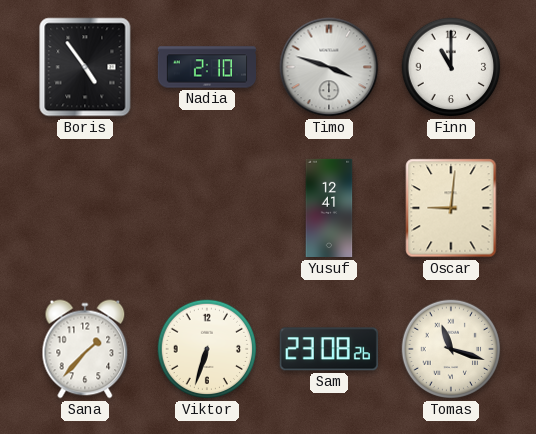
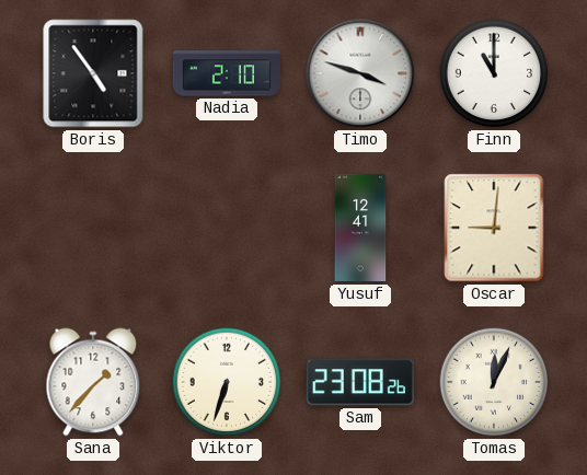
Tomas: 11:18 -> 12:04
